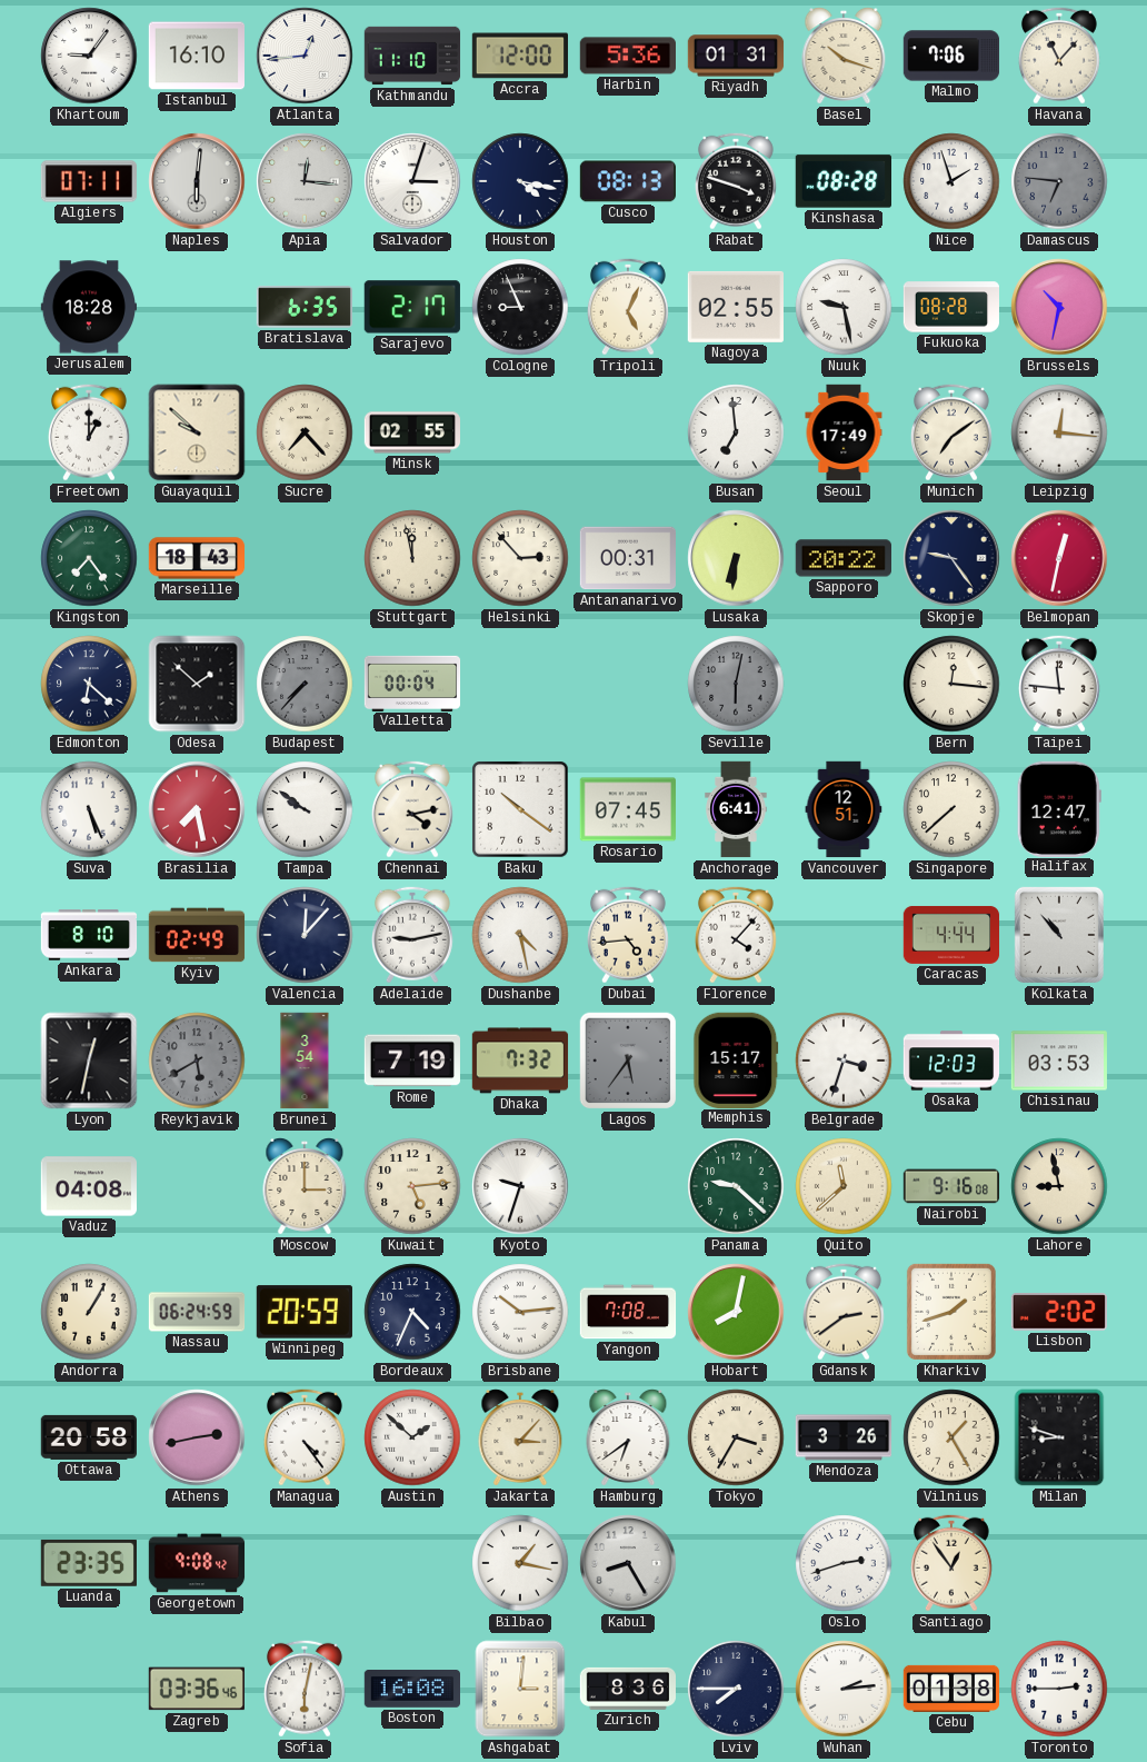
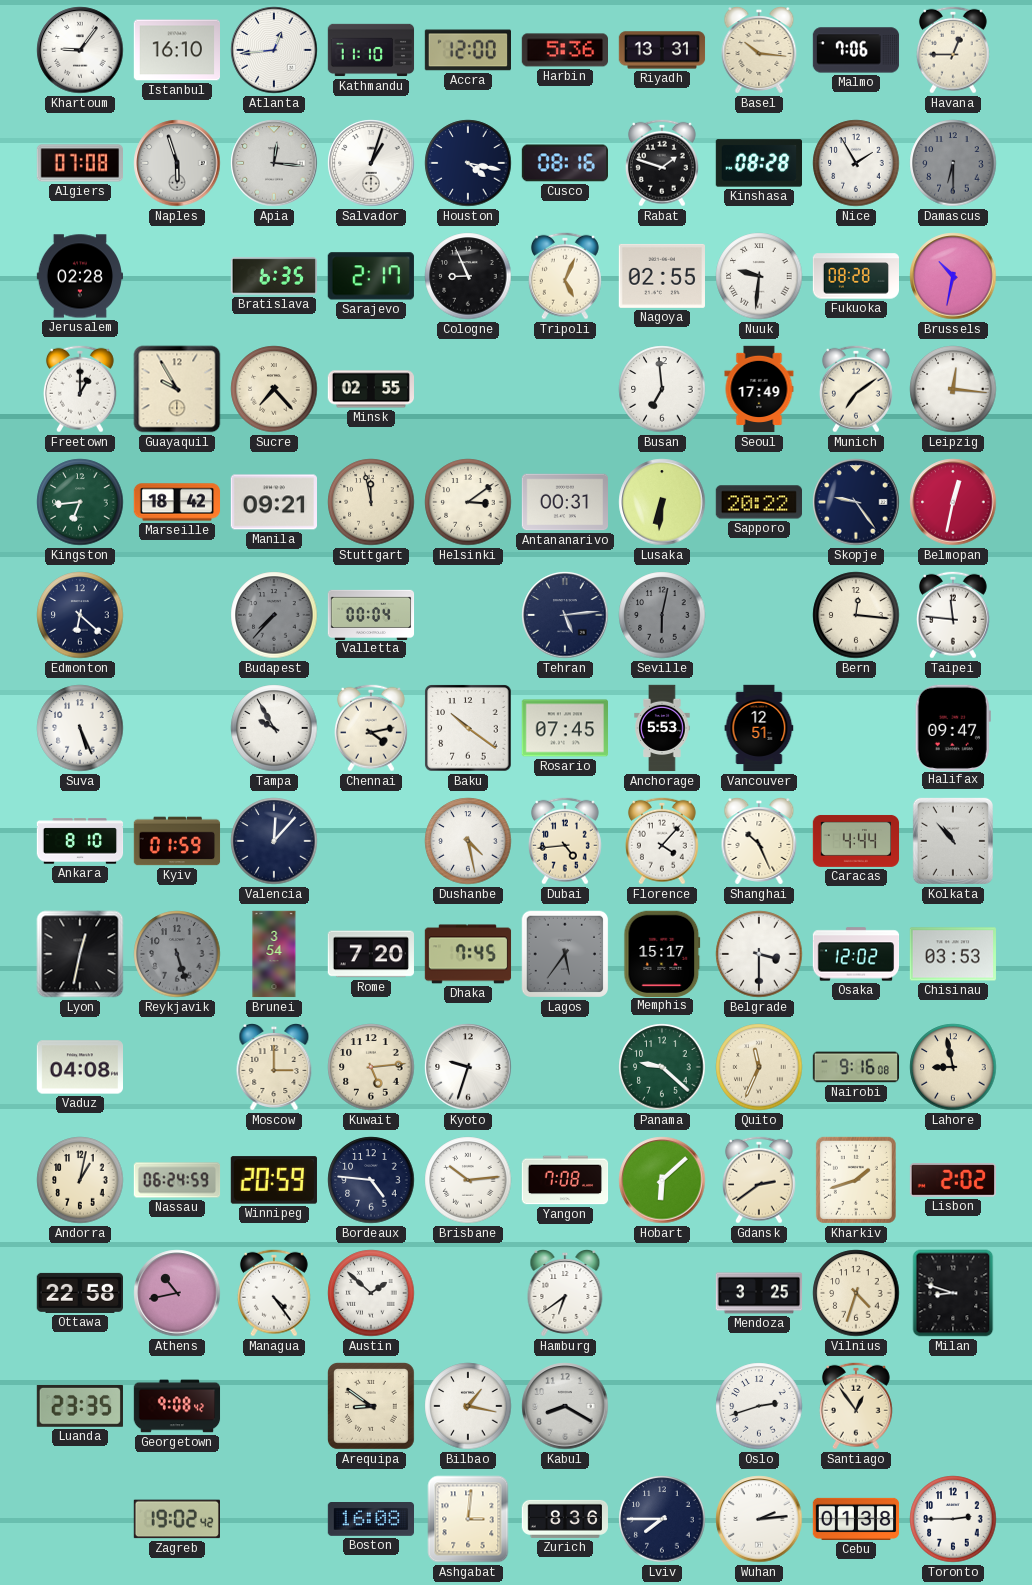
Riyadh: 01:31 -> 13:31
Basel: 10:18 -> 10:16
Havana: 11:07 -> 12:45
Algiers: 07:11 -> 07:08
Naples: 6:01 -> 5:57
Salvador: 3:03 -> 1:03
Cusco: 08:13 -> 08:16
Rabat: 3:48 -> 1:48
Nice: 1:57 -> 1:55
Damascus: 6:46 -> 6:30
Jerusalem: 18:28 -> 02:28
Nuuk: 9:28 -> 9:31
Guayaquil: 9:52 -> 9:55
Kingston: 7:24 -> 6:44
Marseille: 18:43 -> 18:42
Manila: none -> 09:21
Helsinki: 2:53 -> 3:09
Odesa: 1:52 -> none
Tehran: none -> 5:14
Brasilia: 7:28 -> none
Tampa: 9:51 -> 9:55
Anchorage: 6:41 -> 5:53
Singapore: 7:38 -> none
Halifax: 12:47 -> 09:47
Kyiv: 02:49 -> 01:59
Adelaide: 9:13 -> none
Shanghai: none -> 10:26
Reykjavik: 5:40 -> 5:27
Rome: 7:19 -> 7:20
Dhaka: 7:32 -> 7:45
Belgrade: 3:33 -> 3:30
Osaka: 12:03 -> 12:02
Quito: 11:38 -> 11:34
Andorra: 1:05 -> 1:02
Bordeaux: 4:34 -> 4:46
Hobart: 8:02 -> 6:08
Ottawa: 20:58 -> 22:58
Athens: 2:43 -> 10:43
Jakarta: 3:07 -> none
Tokyo: 3:35 -> none
Mendoza: 3:26 -> 3:25
Vilnius: 1:25 -> 4:33
Arequipa: none -> 8:51
Kabul: 8:25 -> 8:20
Zagreb: 03:36 -> 19:02
Sofia: 6:02 -> none
